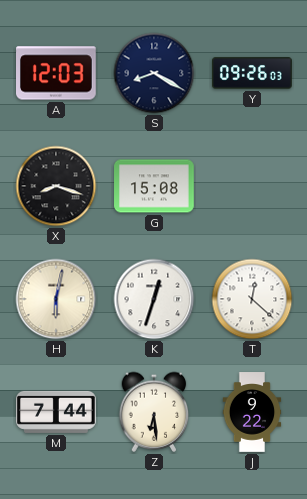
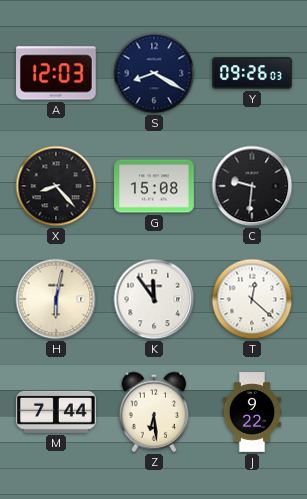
X: 8:18 -> 8:23
C: none -> 9:31
K: 12:33 -> 11:54
